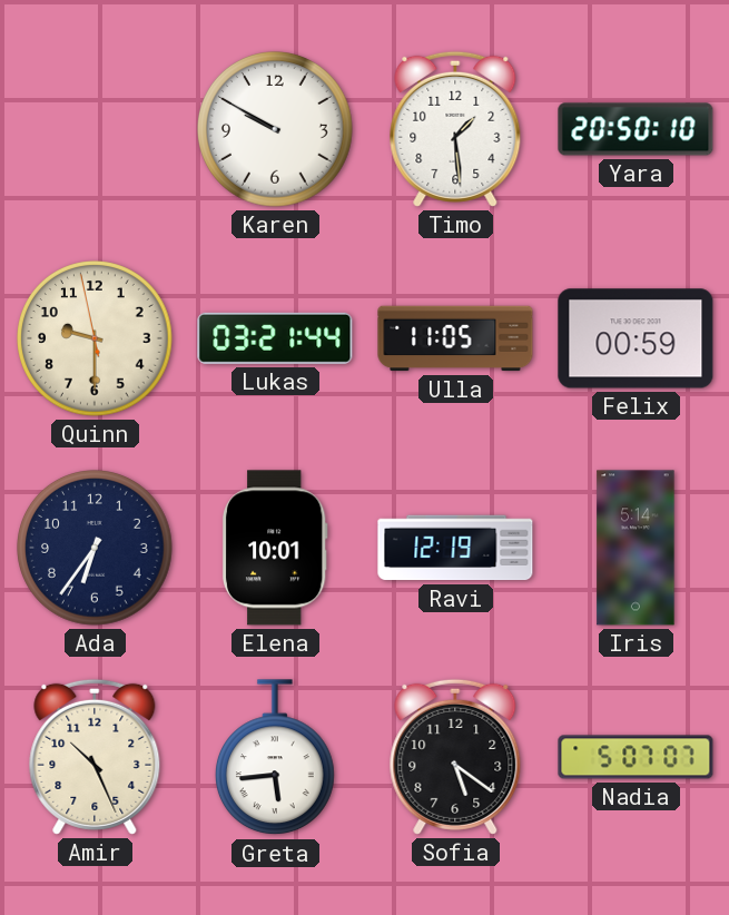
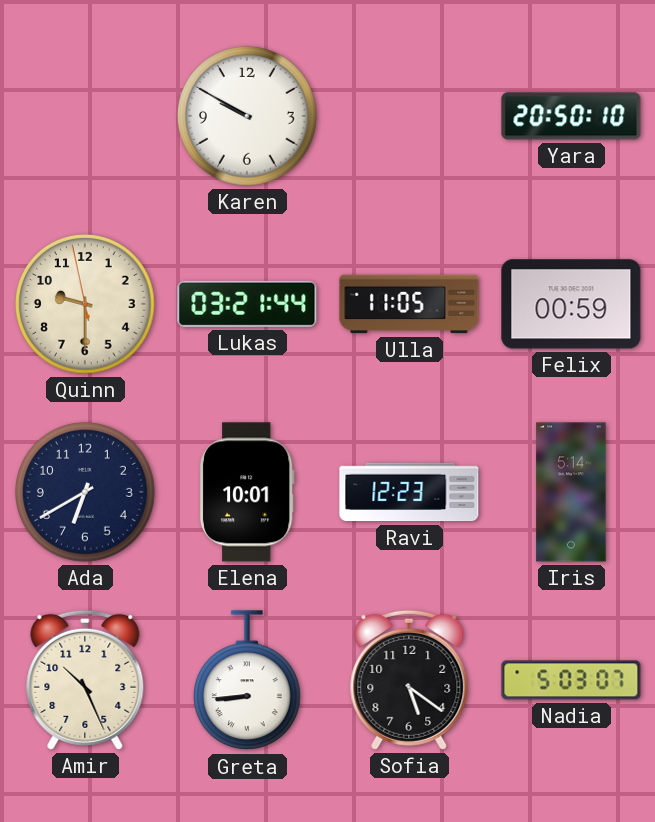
Timo: 1:29 -> none
Ada: 6:36 -> 6:40
Ravi: 12:19 -> 12:23
Greta: 5:44 -> 8:44
Nadia: 5:07 -> 5:03
